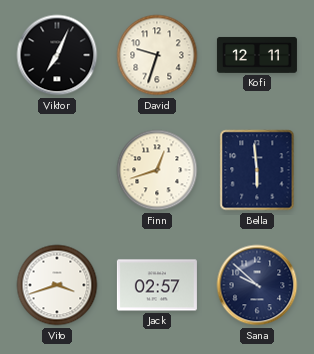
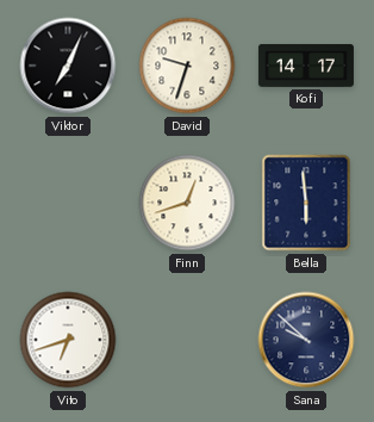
Kofi: 12:11 -> 14:17
Vito: 3:42 -> 6:42
Jack: 02:57 -> none
